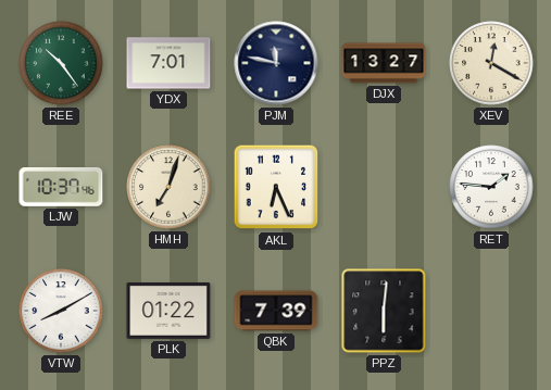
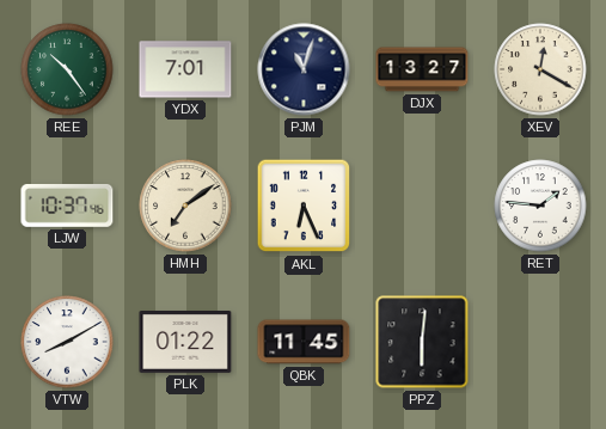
PJM: 11:47 -> 11:03
HMH: 7:03 -> 7:09
QBK: 7:39 -> 11:45
